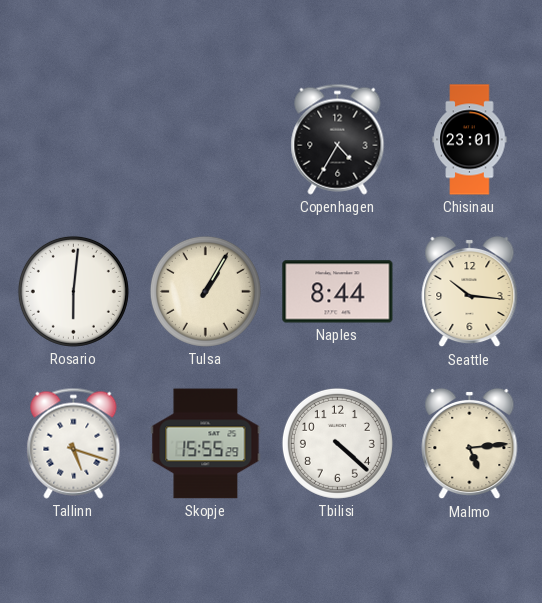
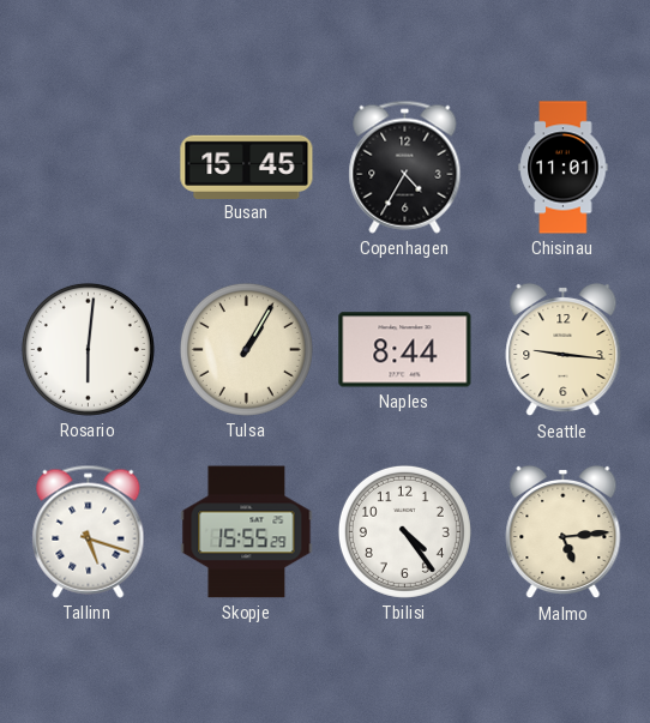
Busan: none -> 15:45
Chisinau: 23:01 -> 11:01
Seattle: 10:16 -> 9:16
Tbilisi: 4:22 -> 4:24
